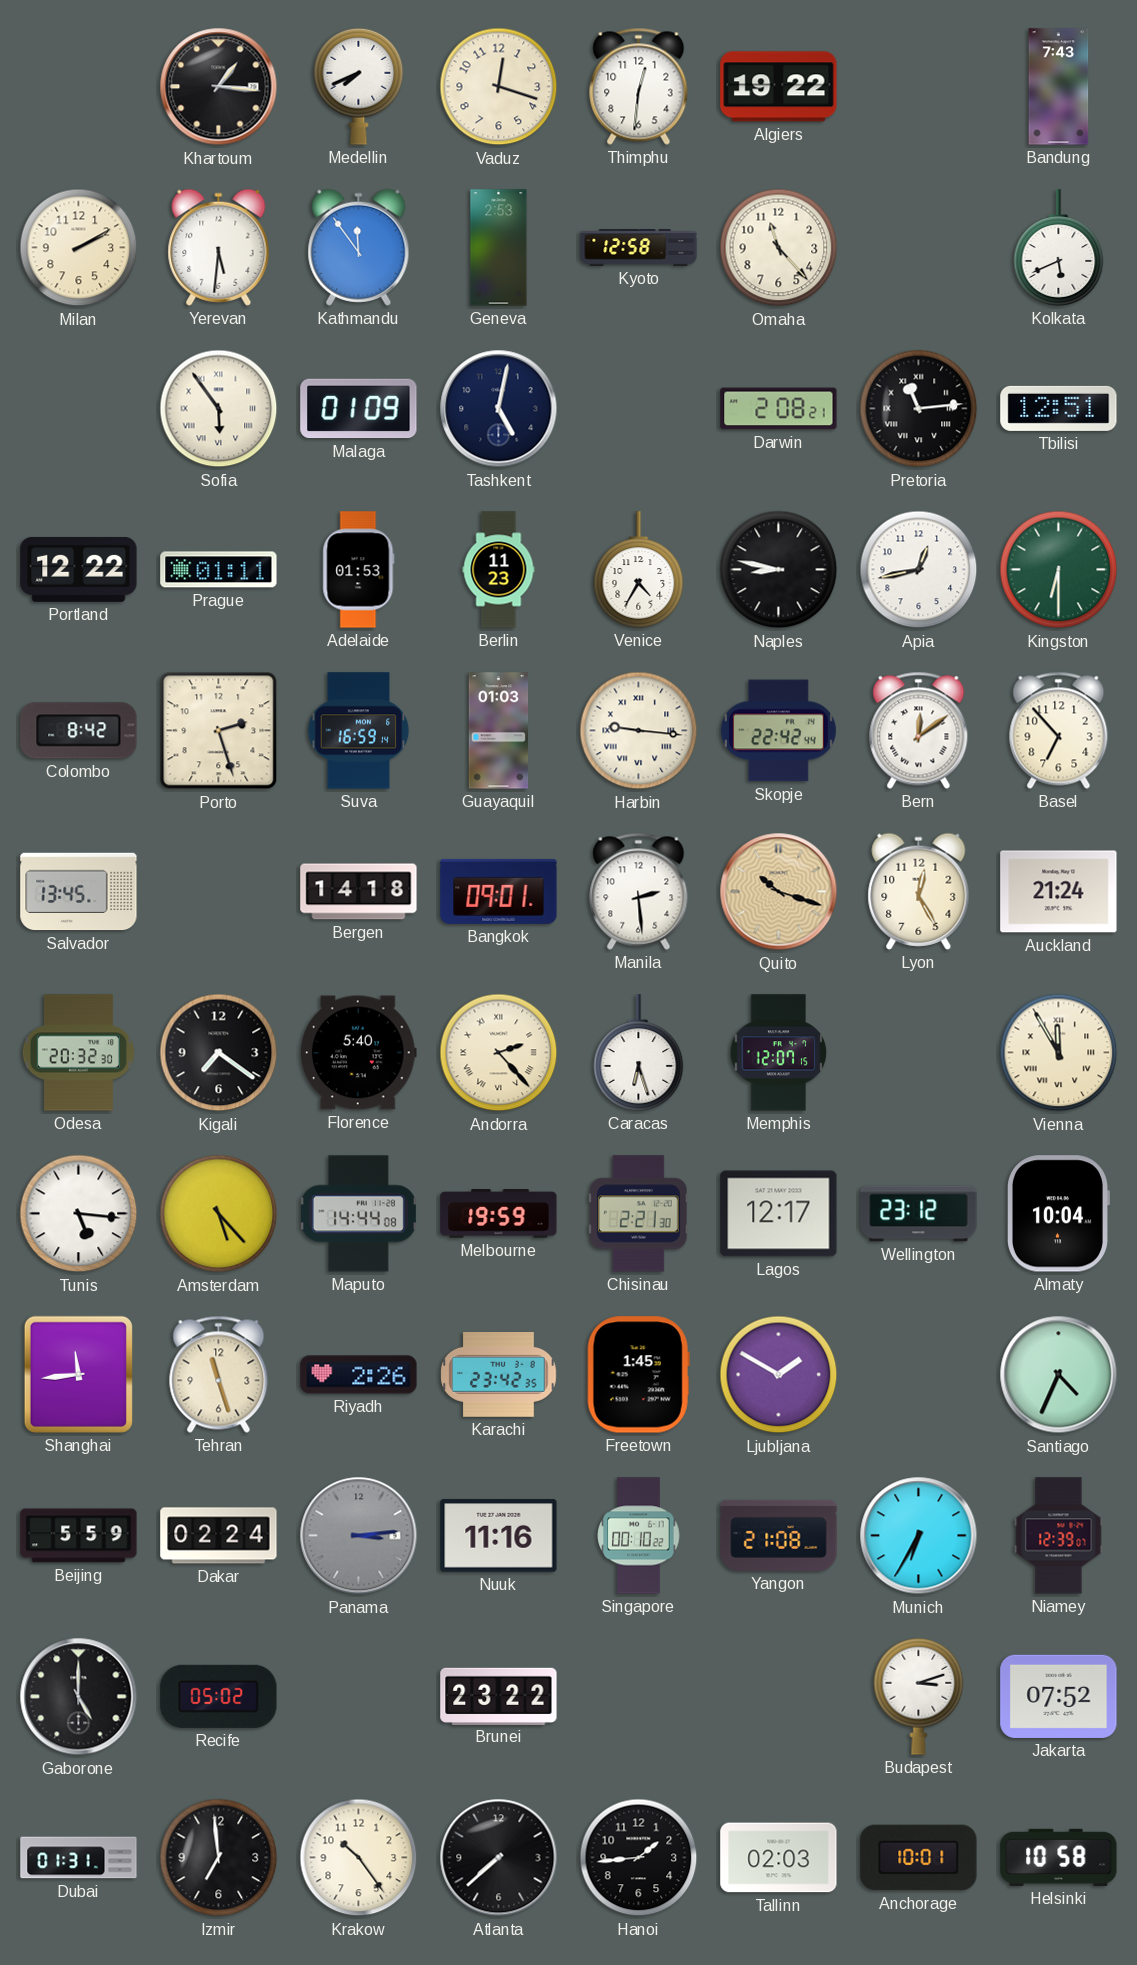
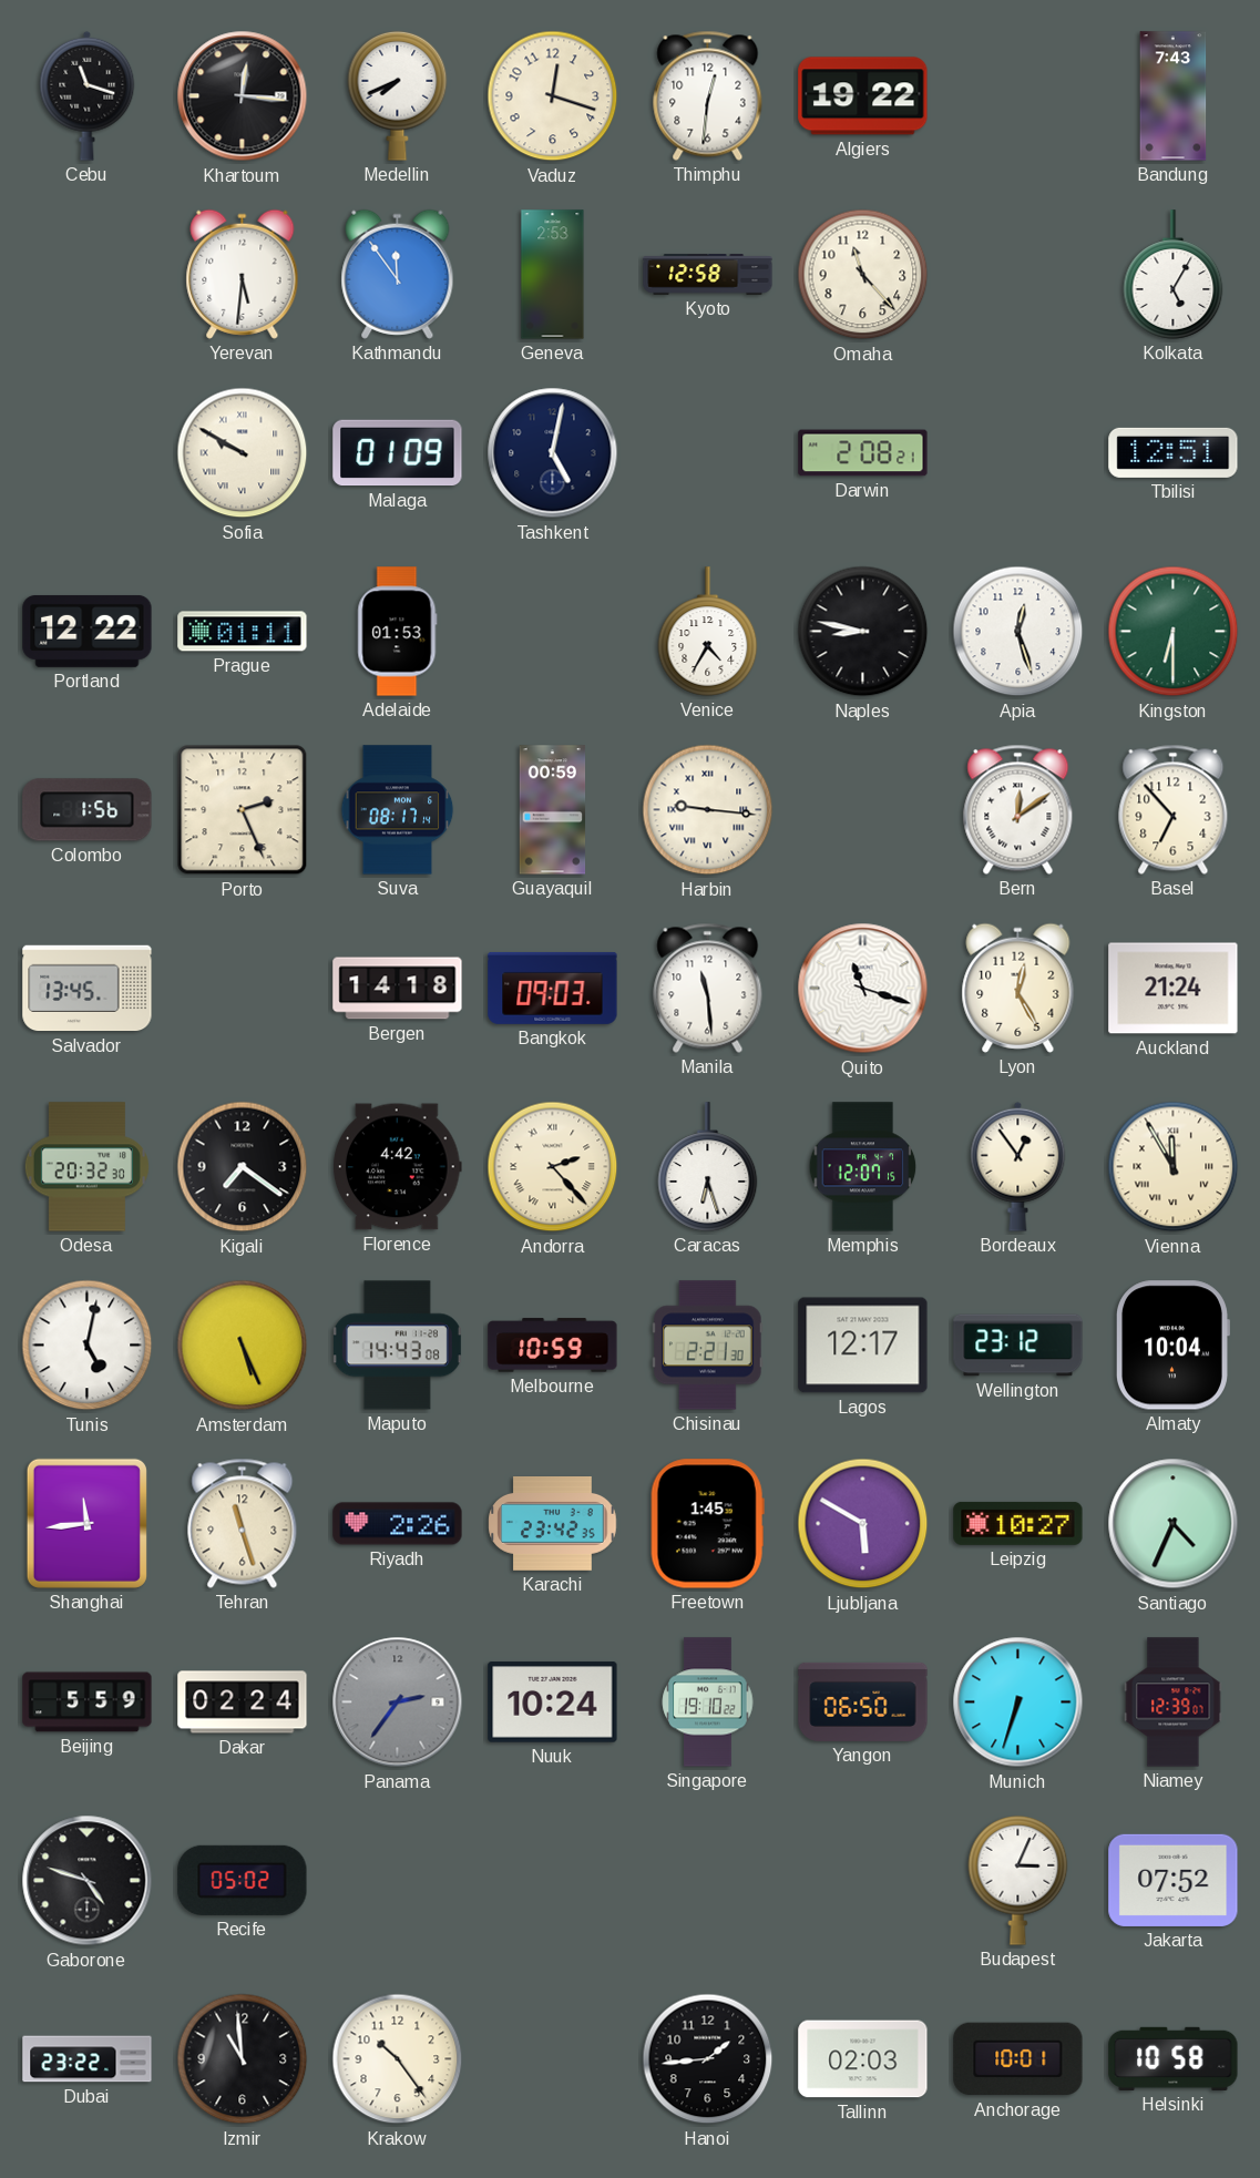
Cebu: none -> 11:18
Khartoum: 1:16 -> 12:16
Milan: 2:10 -> none
Kolkata: 5:41 -> 5:05
Sofia: 5:54 -> 9:50
Pretoria: 11:14 -> none
Berlin: 11:23 -> none
Apia: 12:43 -> 12:27
Colombo: 8:42 -> 1:56
Porto: 2:27 -> 2:26
Suva: 16:59 -> 08:17
Guayaquil: 01:03 -> 00:59
Skopje: 22:42 -> none
Bangkok: 09:01 -> 09:03
Manila: 2:29 -> 11:29
Quito: 10:18 -> 11:18
Quito dial: champagne -> white
Florence: 5:40 -> 4:42
Bordeaux: none -> 12:54
Tunis: 5:16 -> 5:02
Amsterdam: 5:23 -> 5:26
Maputo: 14:44 -> 14:43
Melbourne: 19:59 -> 10:59
Ljubljana: 1:50 -> 5:50
Leipzig: none -> 10:27
Panama: 3:14 -> 2:36
Nuuk: 11:16 -> 10:24
Singapore: 00:10 -> 19:10
Yangon: 21:08 -> 06:50
Munich: 6:35 -> 6:33
Gaborone: 5:00 -> 4:48
Brunei: 23:22 -> none
Budapest: 3:12 -> 3:04
Dubai: 01:31 -> 23:22
Izmir: 6:59 -> 10:59
Atlanta: 7:38 -> none
